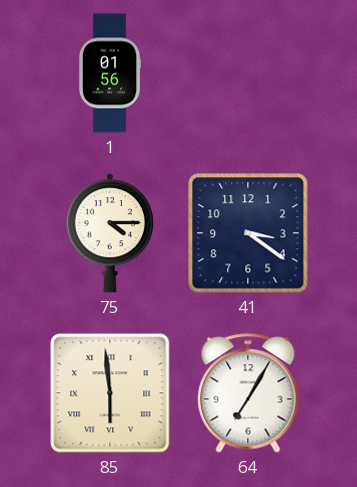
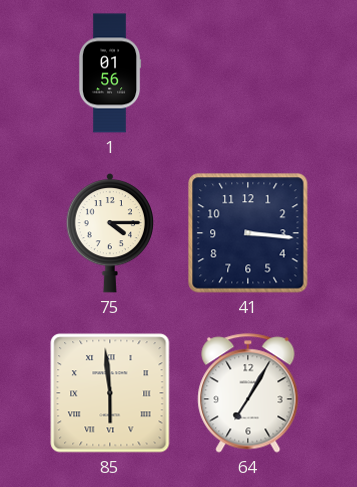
41: 3:21 -> 3:16
